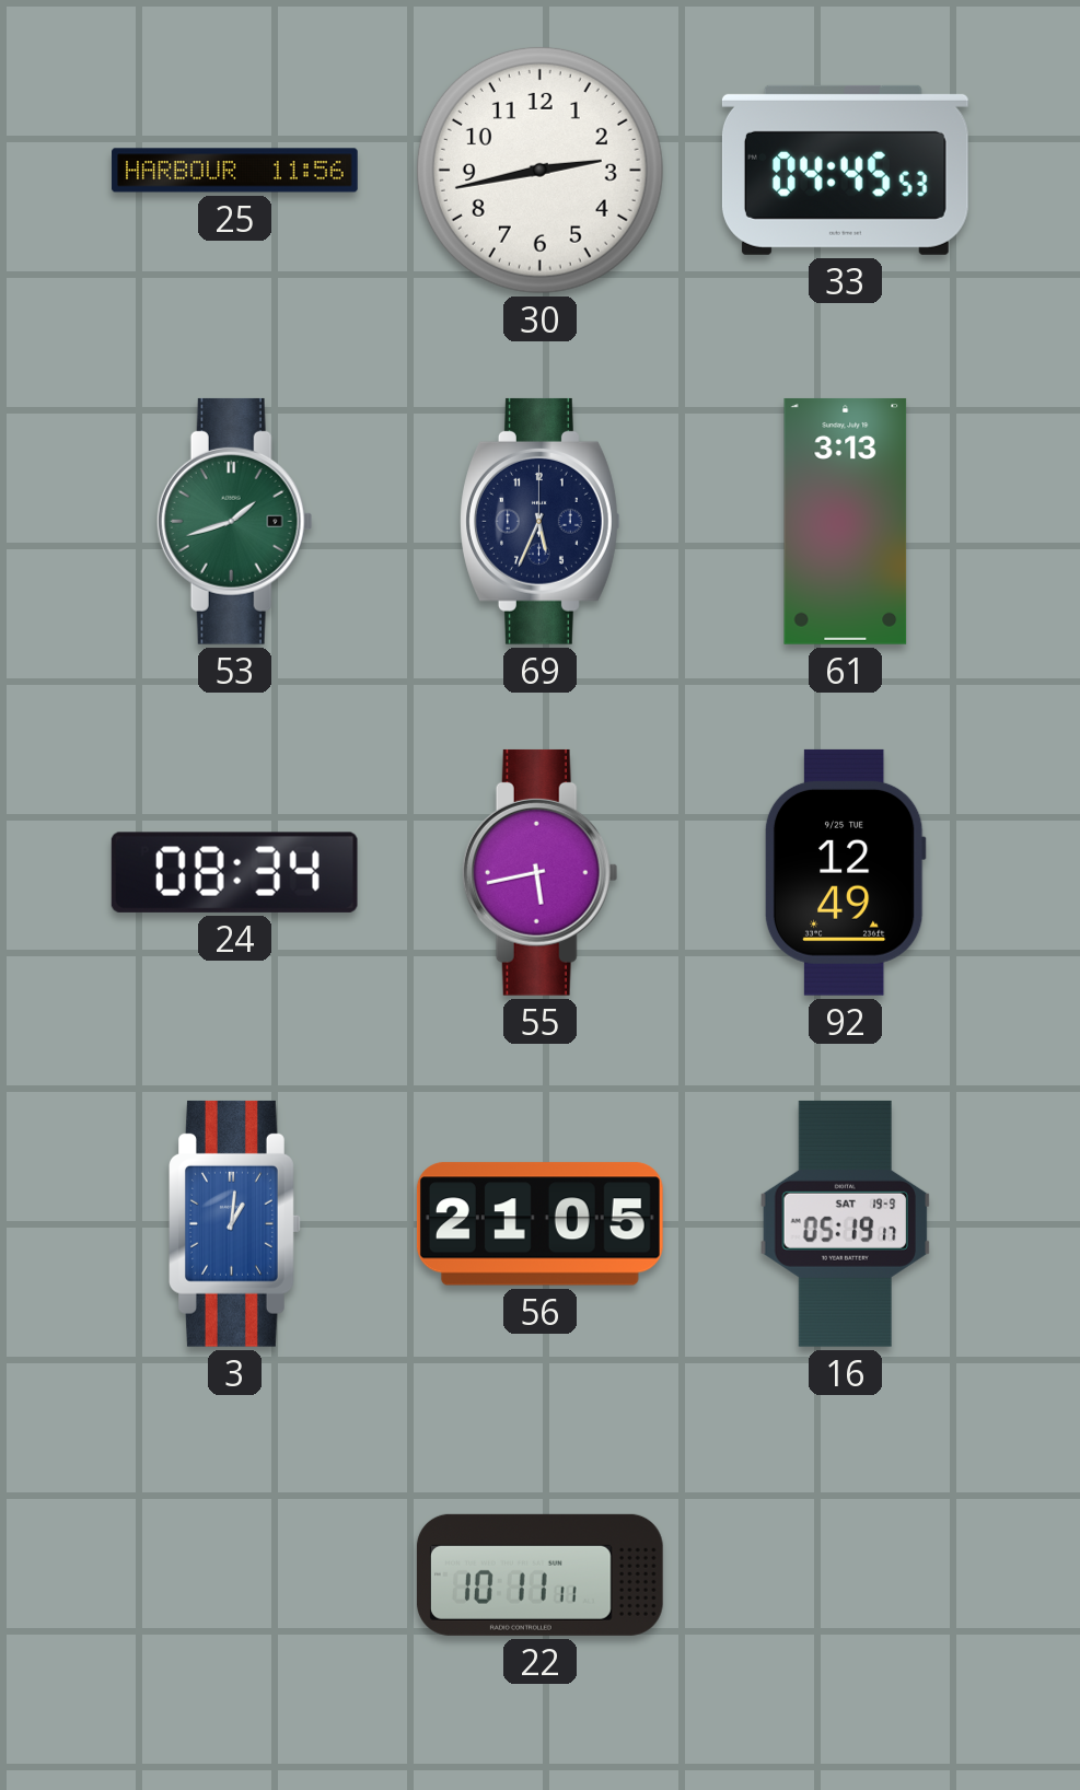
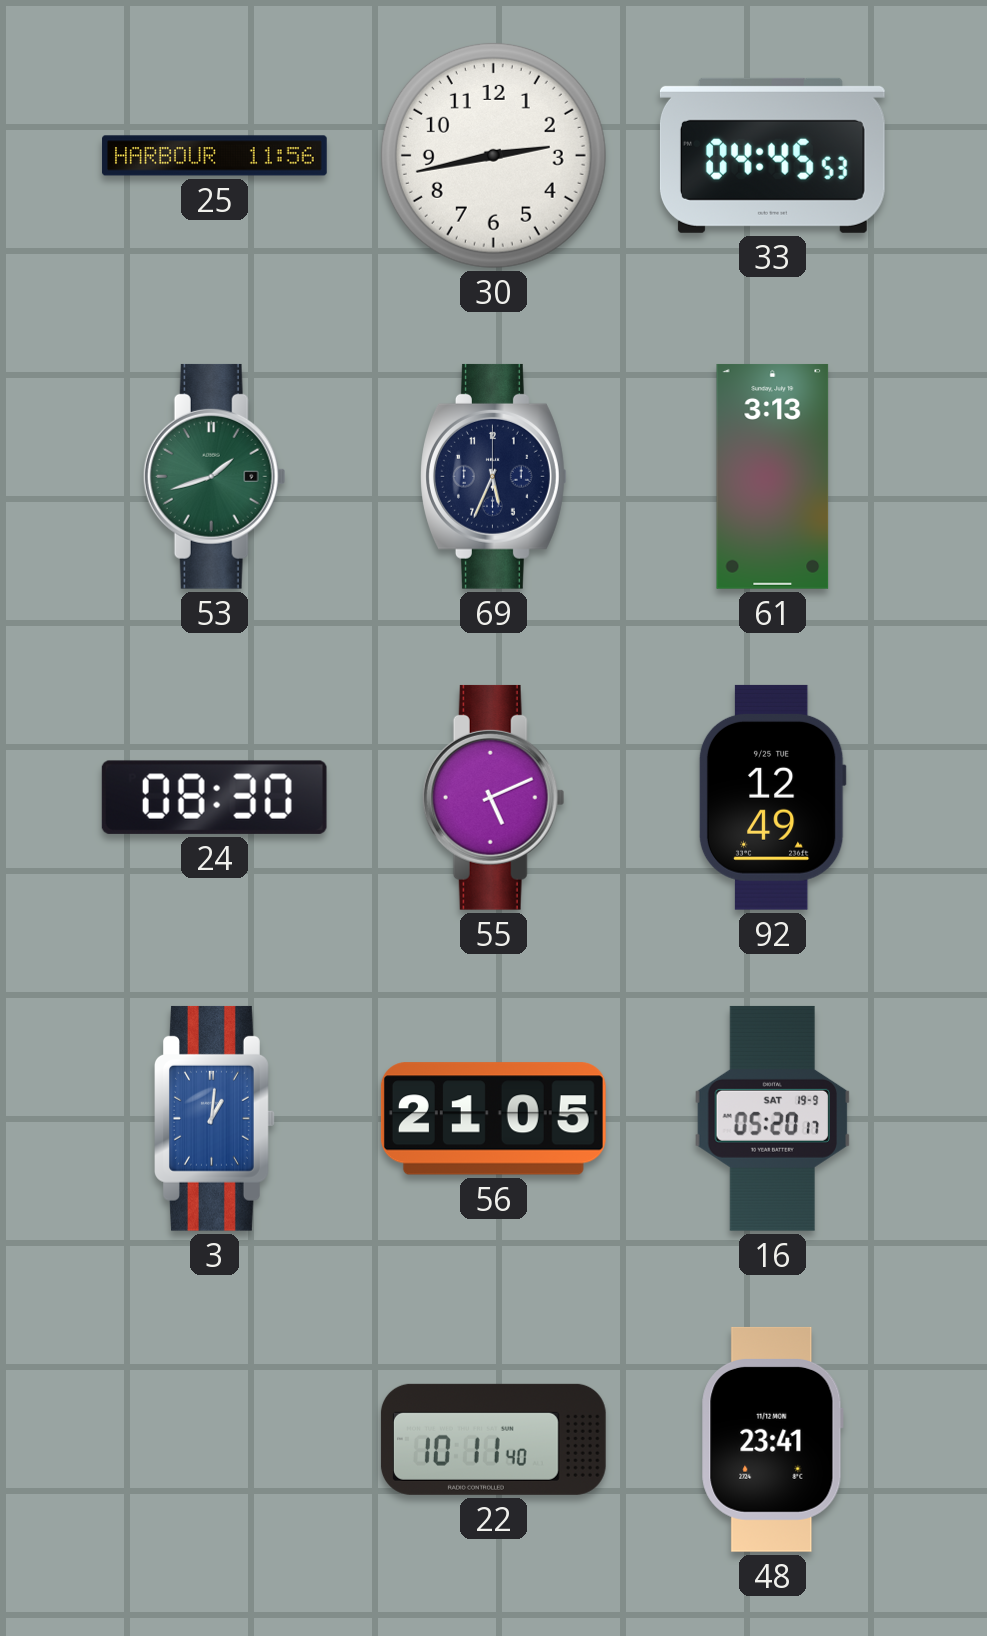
24: 08:34 -> 08:30
55: 5:43 -> 5:11
16: 05:19 -> 05:20
22: 10:11:11 -> 10:11:40
48: none -> 23:41
